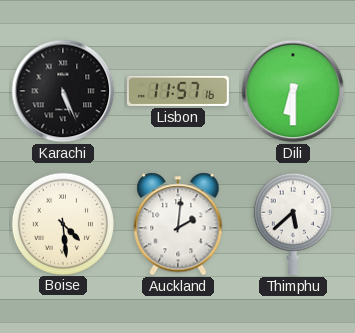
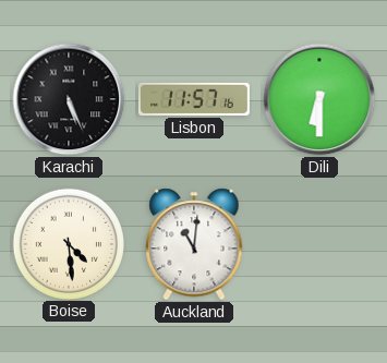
Auckland: 2:01 -> 11:01
Thimphu: 5:38 -> none
